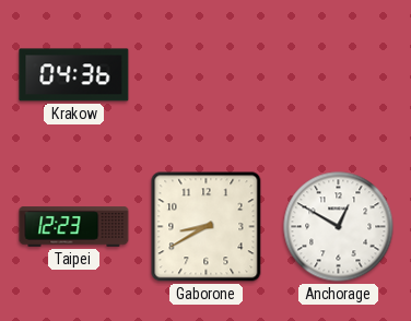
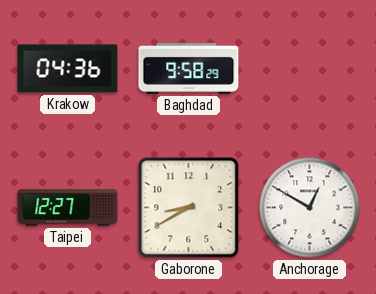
Baghdad: none -> 9:58
Taipei: 12:23 -> 12:27
